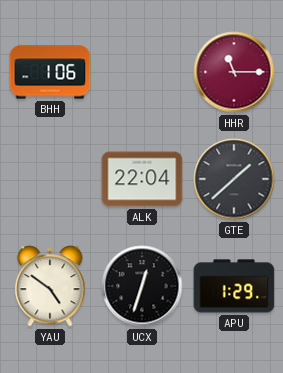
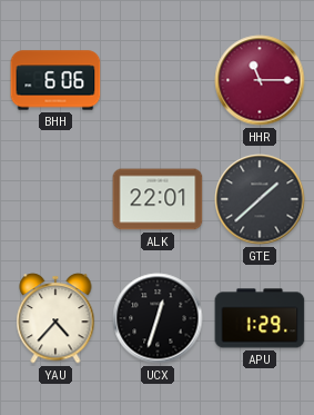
BHH: 1:06 -> 6:06
ALK: 22:04 -> 22:01
YAU: 4:51 -> 4:37
